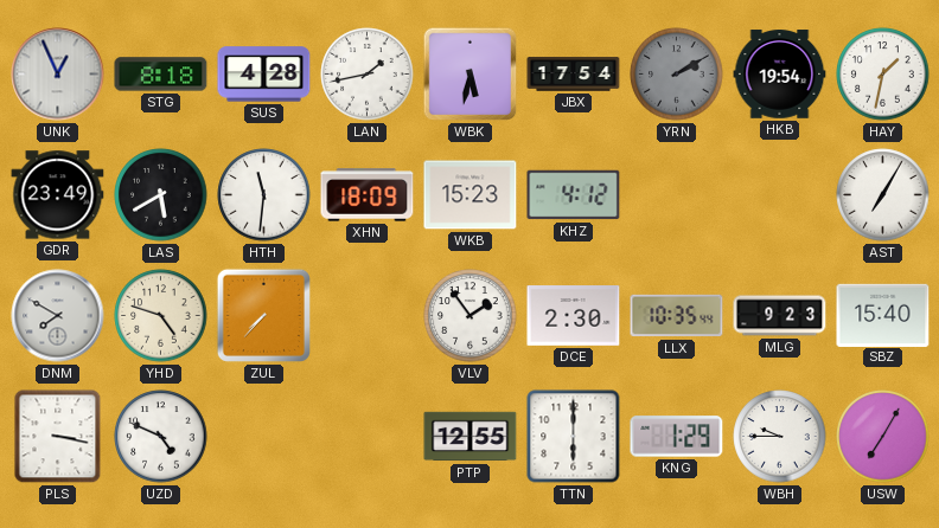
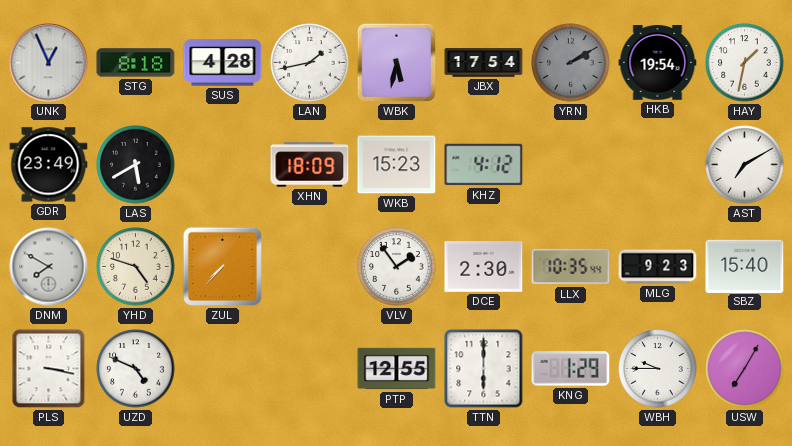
HTH: 11:31 -> none
AST: 7:05 -> 7:10
